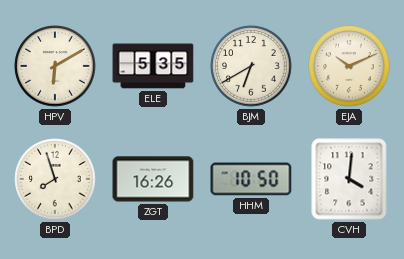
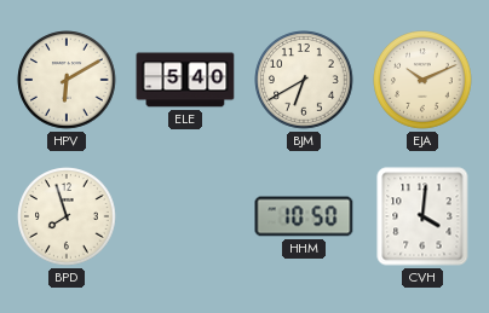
ELE: 5:35 -> 5:40
ZGT: 16:26 -> none
